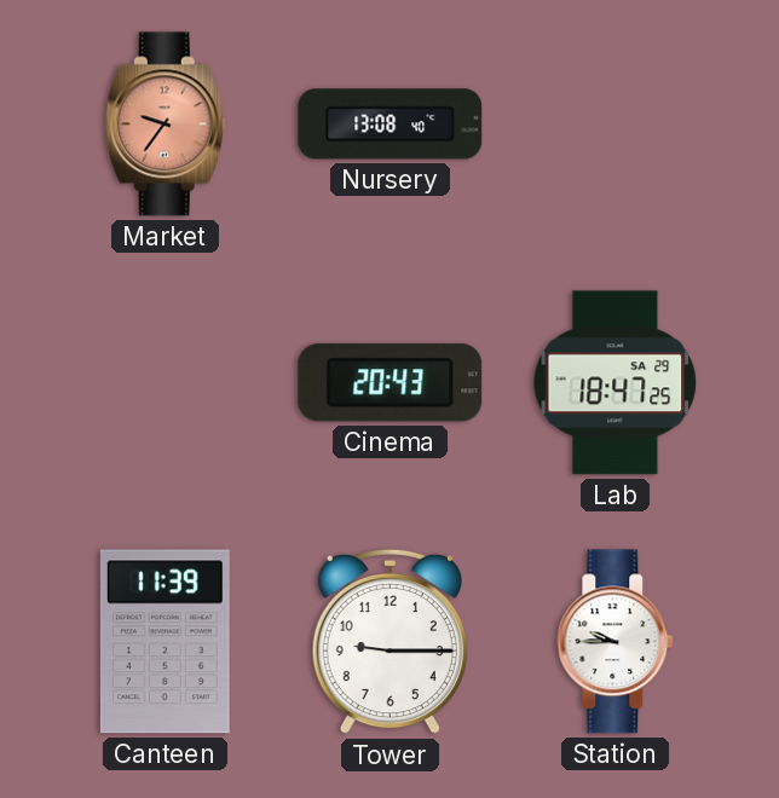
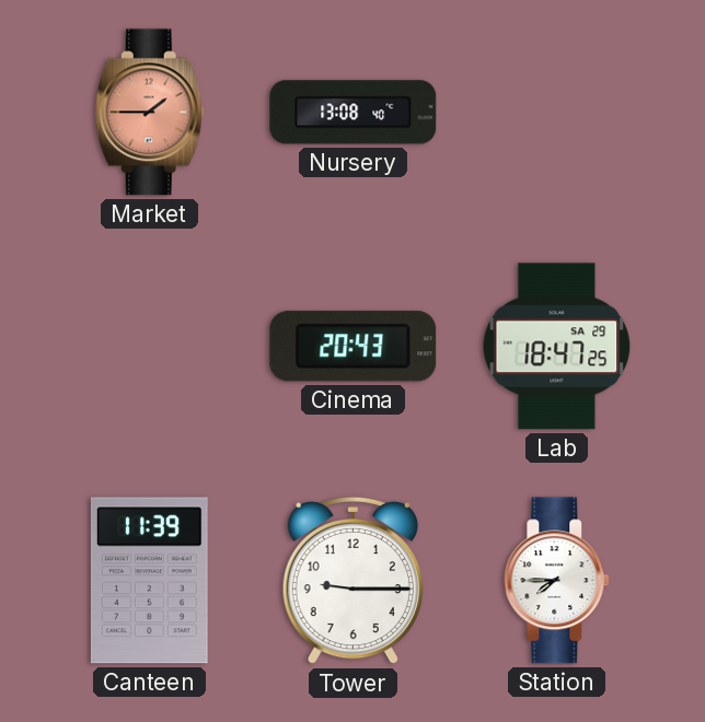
Market: 9:36 -> 1:45
Station: 9:45 -> 7:45
